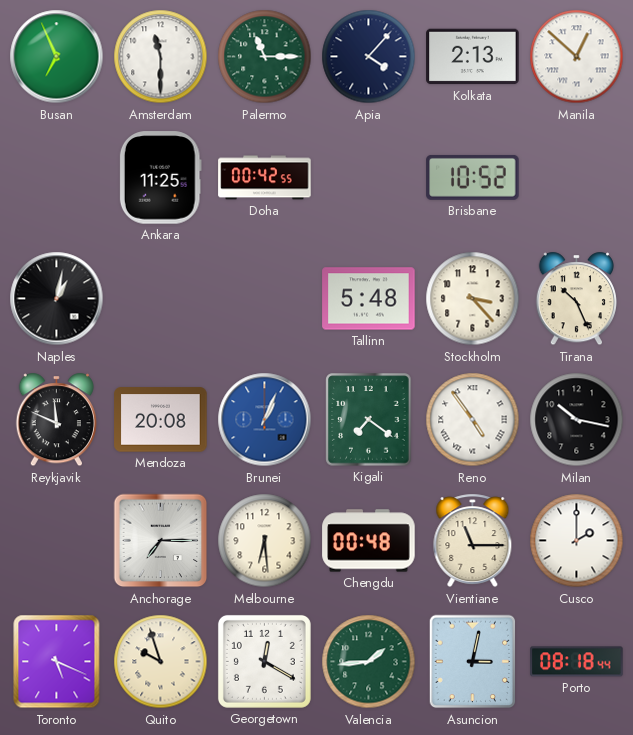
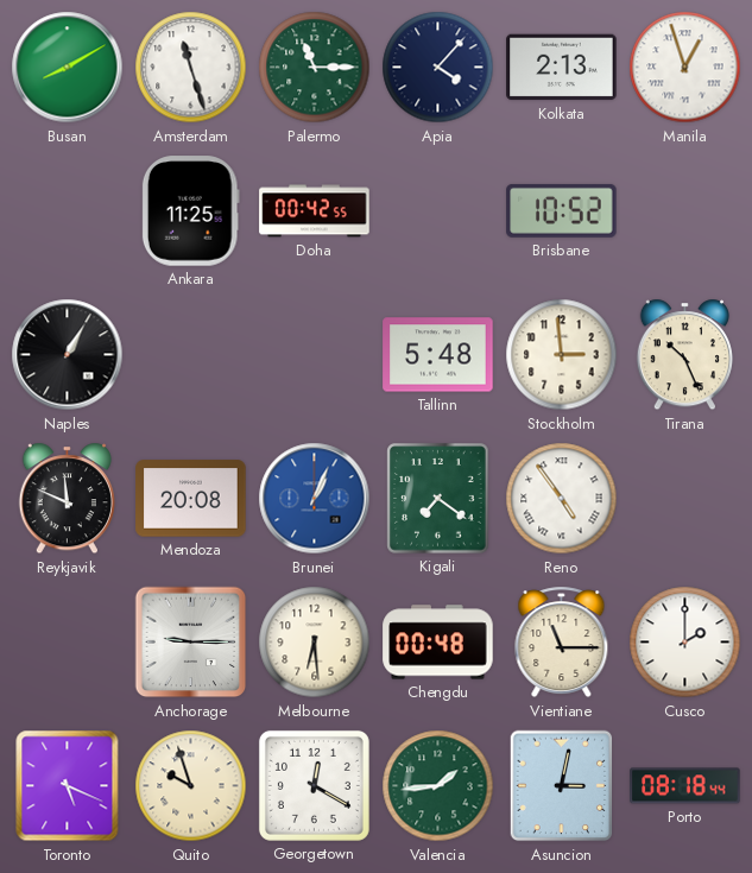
Busan: 6:56 -> 8:10
Amsterdam: 11:30 -> 11:27
Manila: 12:52 -> 12:57
Naples: 1:02 -> 1:05
Stockholm: 3:23 -> 2:59
Milan: 10:17 -> none
Anchorage: 7:15 -> 9:15
